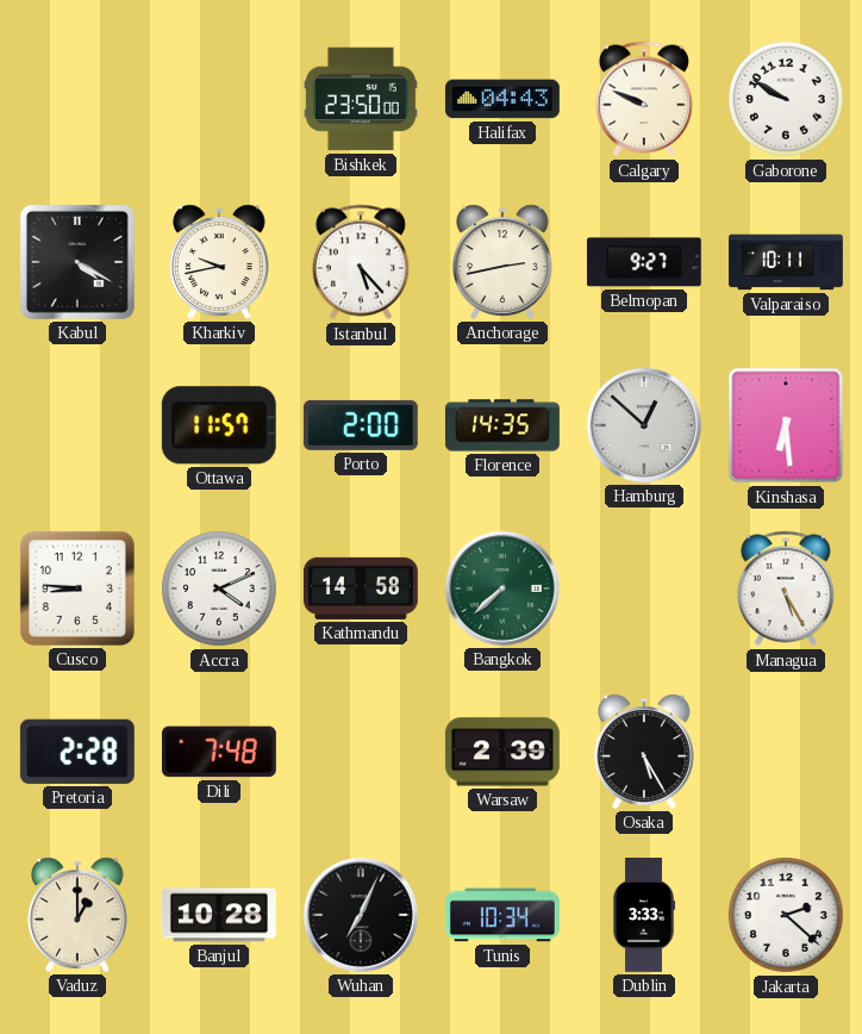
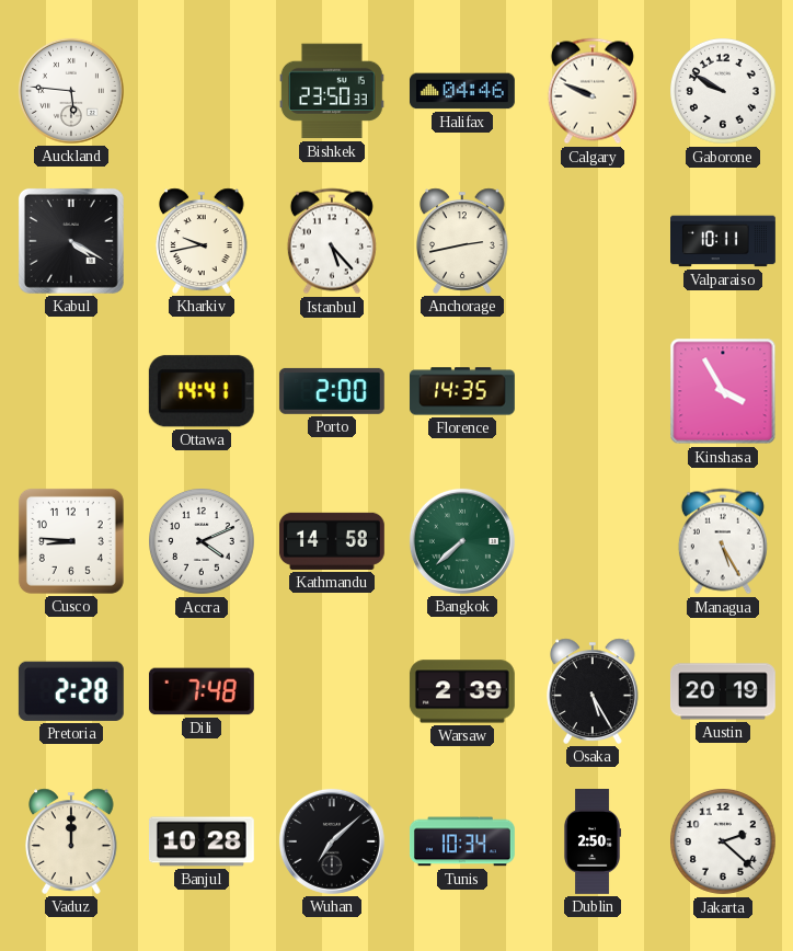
Auckland: none -> 5:46
Bishkek: 23:50:00 -> 23:50:33
Halifax: 04:43 -> 04:46
Belmopan: 9:27 -> none
Ottawa: 11:57 -> 14:41
Hamburg: 12:52 -> none
Kinshasa: 6:29 -> 3:55
Austin: none -> 20:19
Vaduz: 1:00 -> 12:00
Wuhan: 7:04 -> 7:08
Dublin: 3:33 -> 2:50
